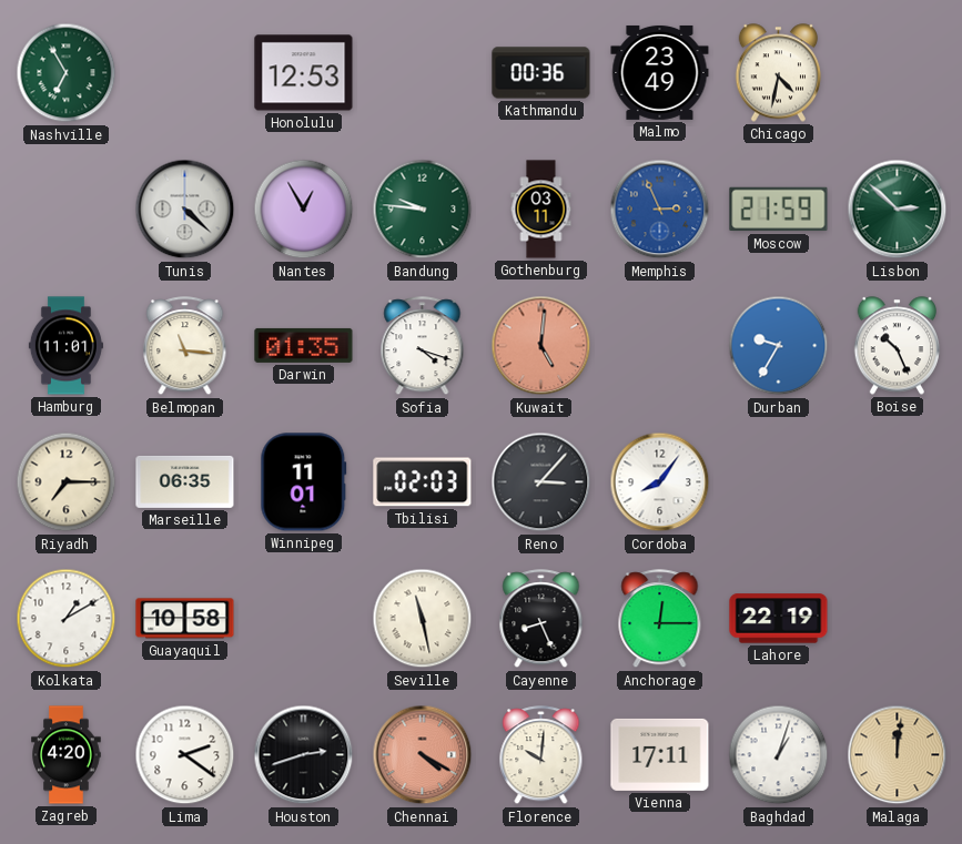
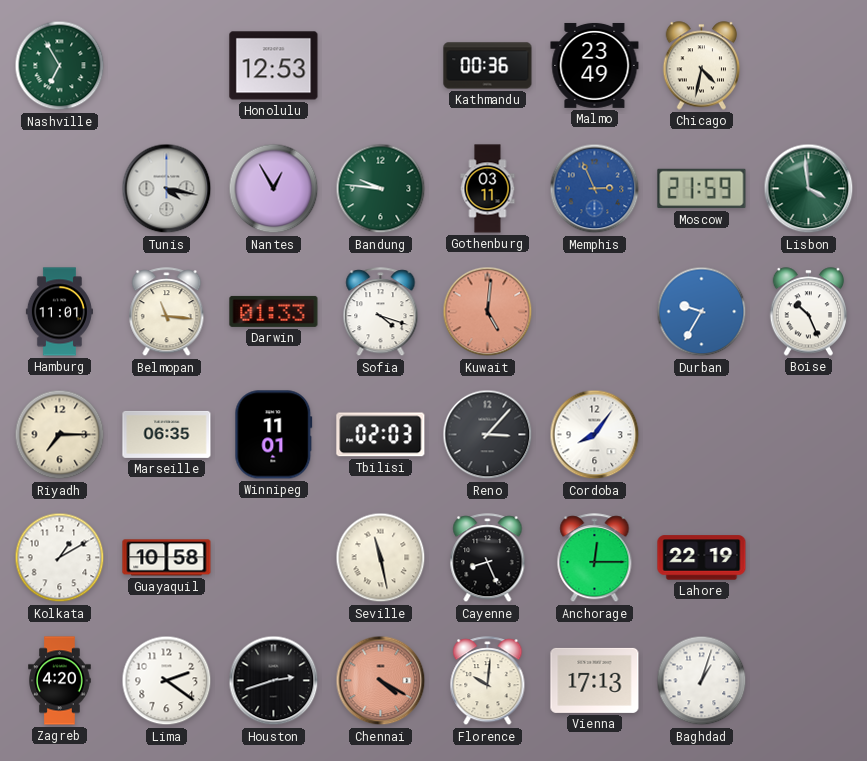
Tunis: 4:22 -> 4:17
Lisbon: 2:52 -> 3:59
Darwin: 01:35 -> 01:33
Vienna: 17:11 -> 17:13
Malaga: 12:01 -> none
